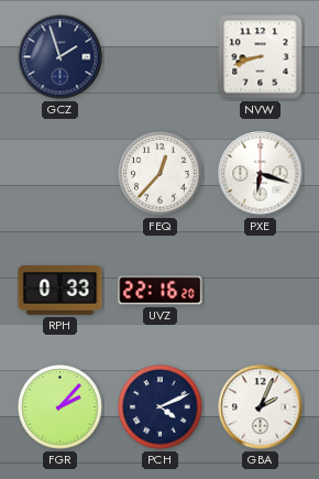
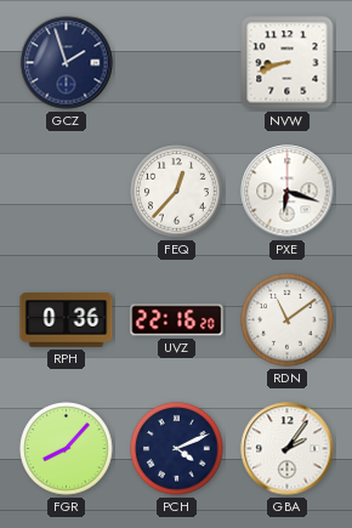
RPH: 0:33 -> 0:36
RDN: none -> 11:09
FGR: 2:07 -> 8:07
GBA: 2:04 -> 2:06
